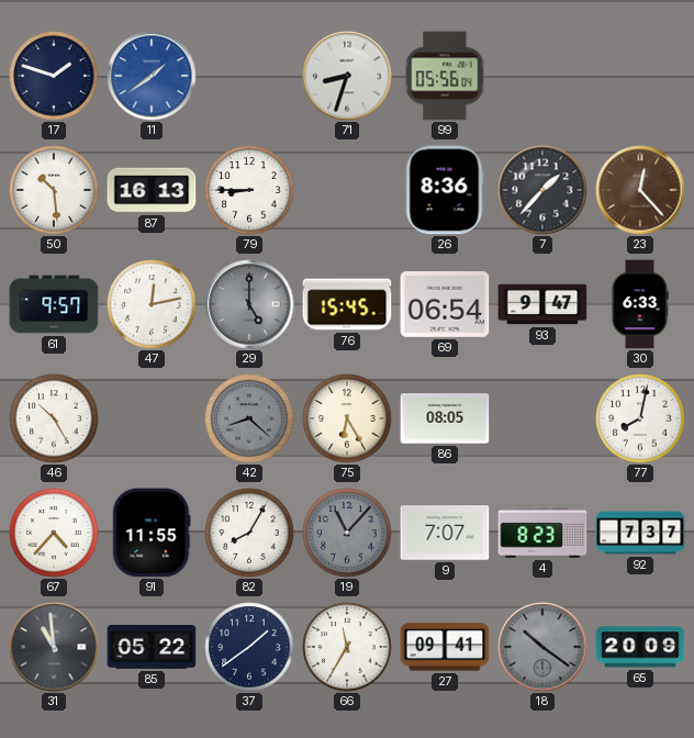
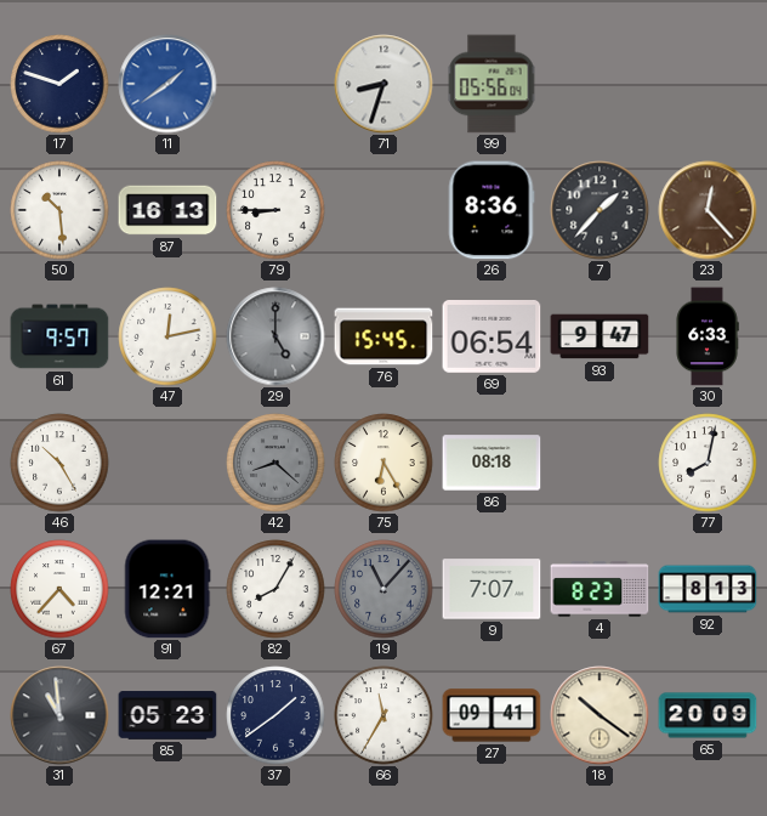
86: 08:05 -> 08:18
91: 11:55 -> 12:21
92: 7:37 -> 8:13
85: 05:22 -> 05:23
18 dial: grey -> cream
